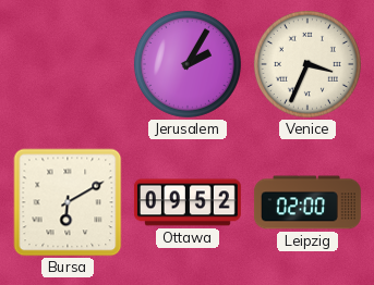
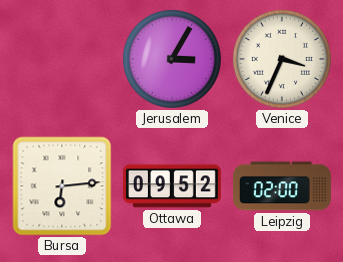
Jerusalem: 2:05 -> 3:05
Bursa: 6:10 -> 6:14
